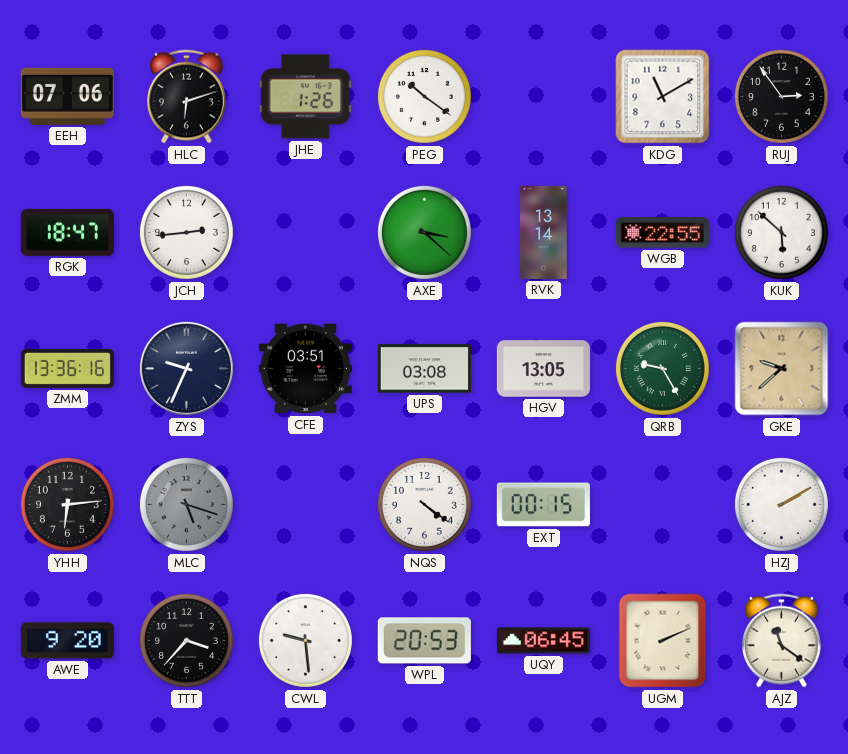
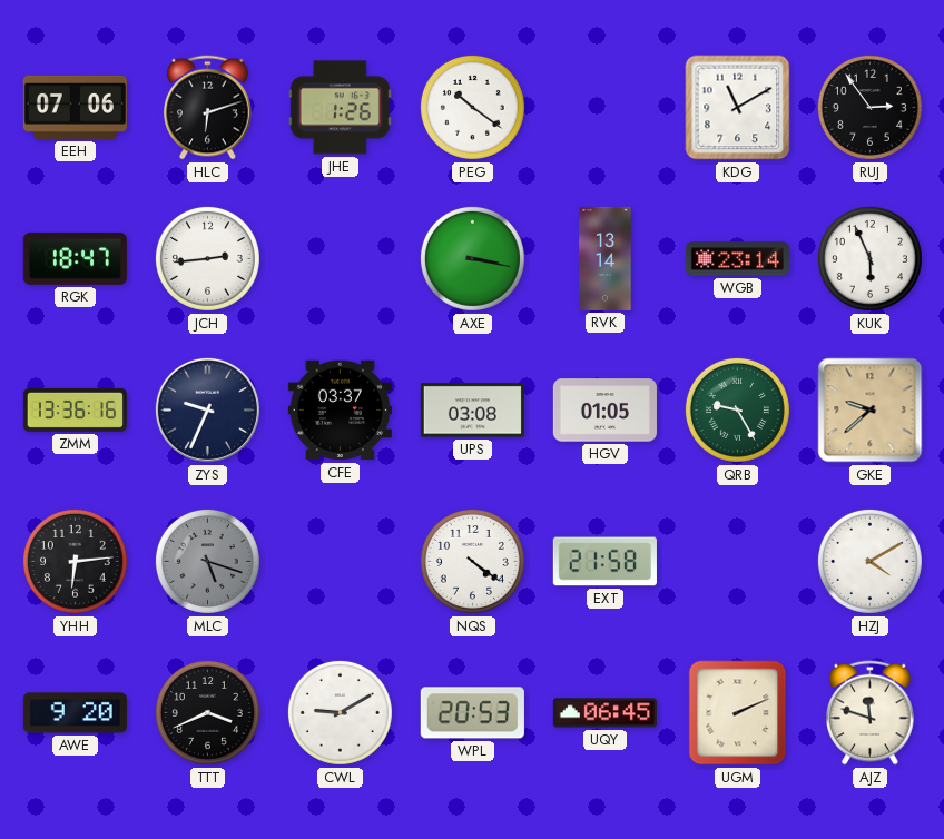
AXE: 3:22 -> 3:17
WGB: 22:55 -> 23:14
KUK: 5:52 -> 5:56
CFE: 03:51 -> 03:37
HGV: 13:05 -> 01:05
EXT: 00:15 -> 21:58
HZJ: 2:10 -> 4:10
TTT: 3:37 -> 3:41
CWL: 9:29 -> 9:10
AJZ: 11:21 -> 11:48
